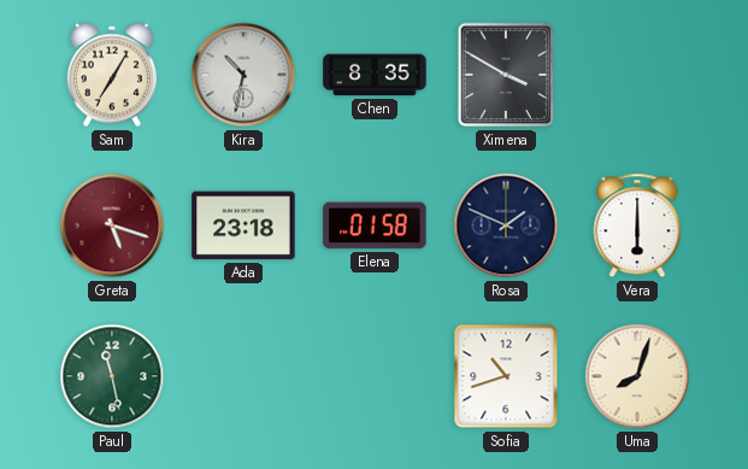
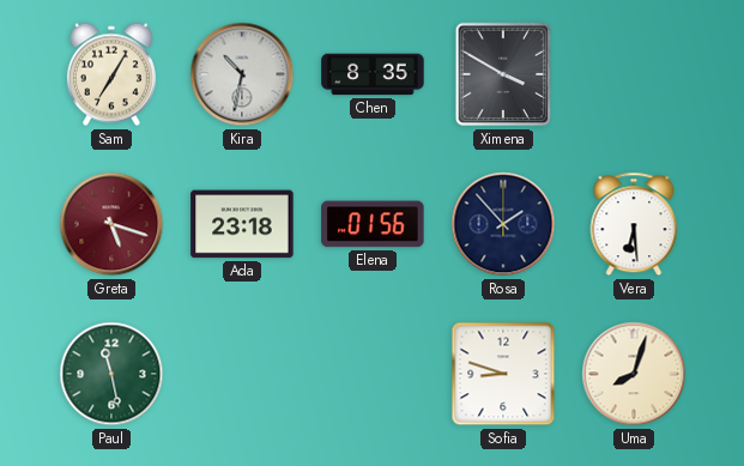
Elena: 01:58 -> 01:56
Rosa: 1:49 -> 1:53
Vera: 6:00 -> 6:29
Sofia: 10:42 -> 8:48
